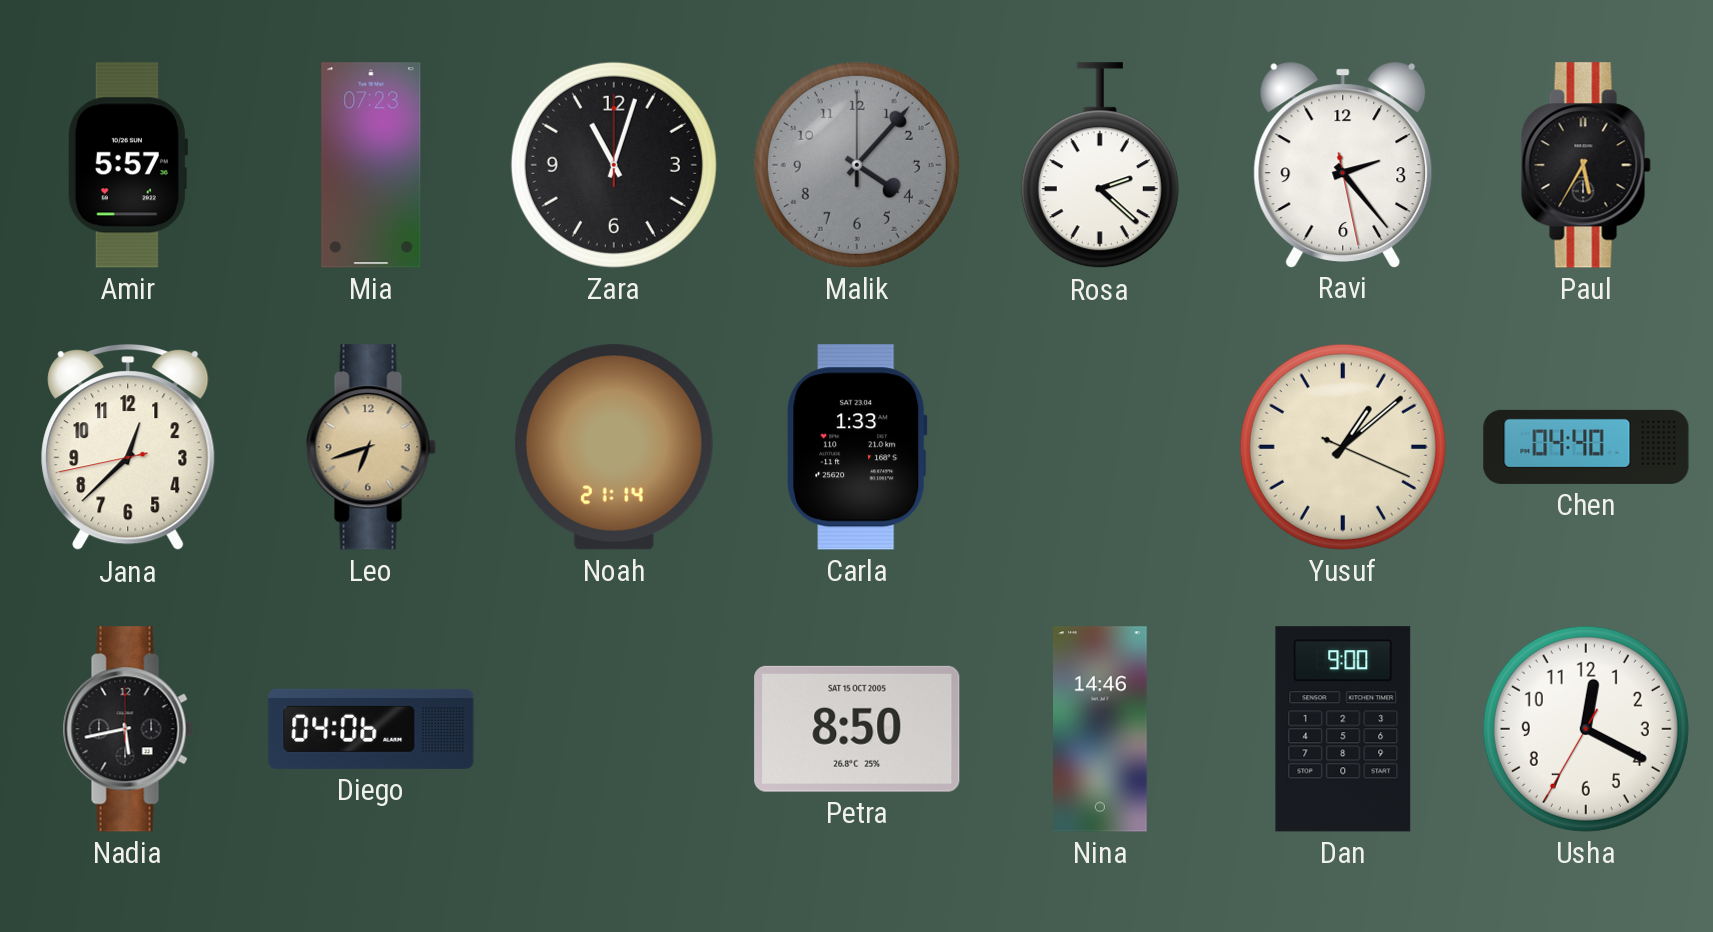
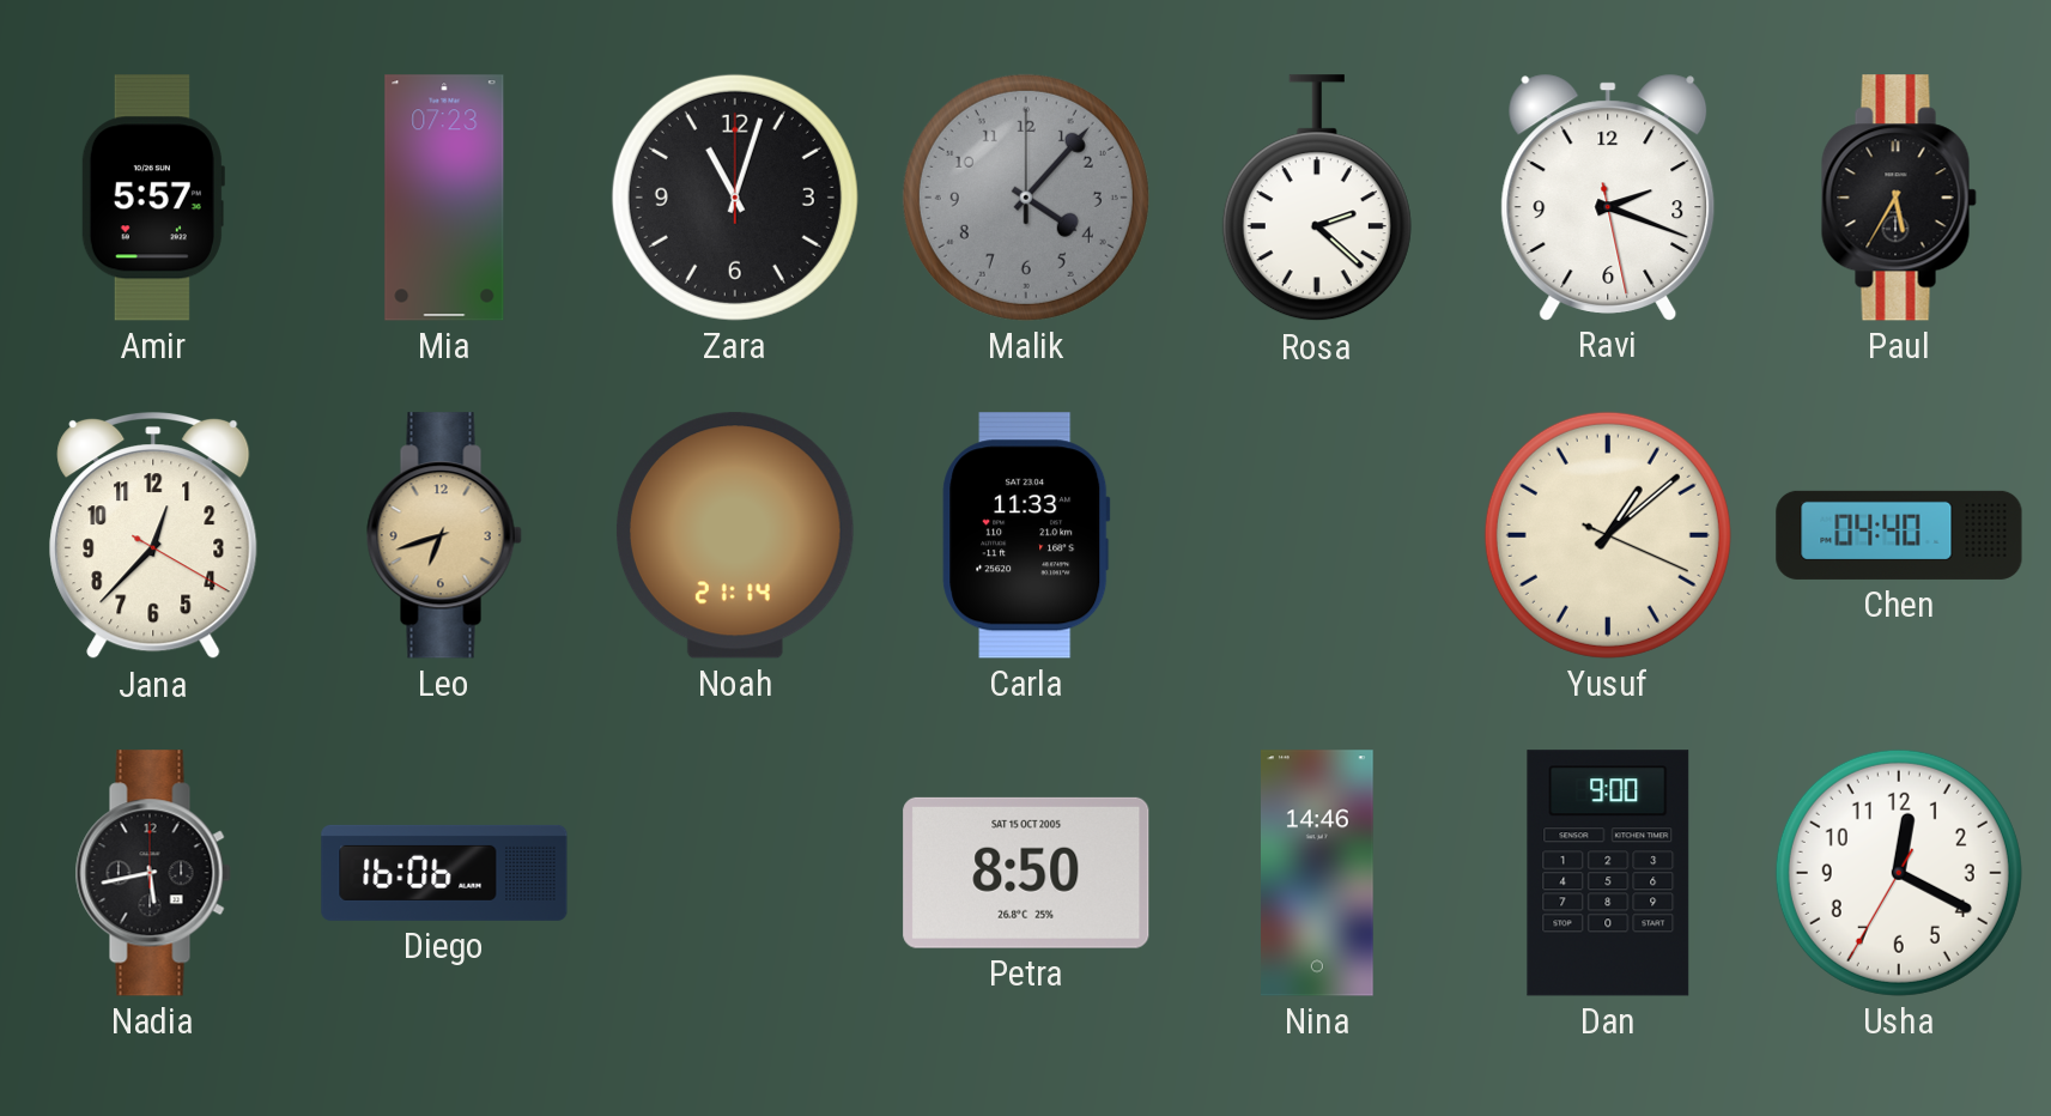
Ravi: 2:23 -> 2:18
Jana: 12:37:43 -> 12:37:20
Carla: 1:33 -> 11:33
Diego: 04:06 -> 16:06
